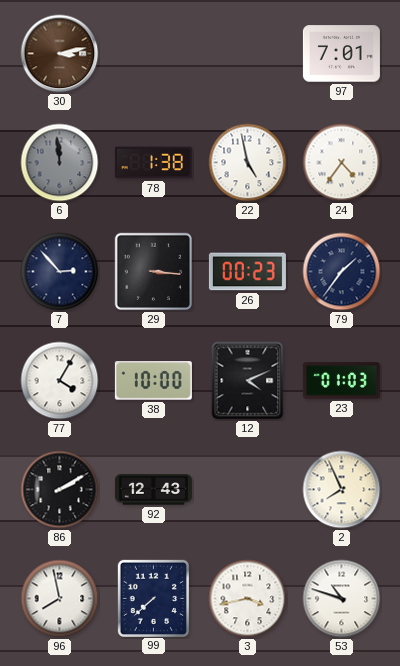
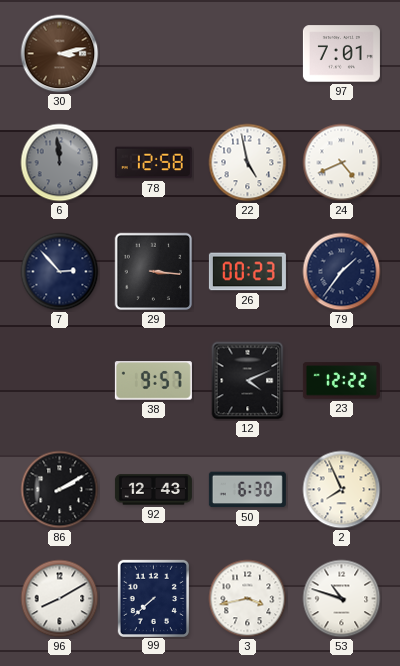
78: 1:38 -> 12:58
24: 4:36 -> 4:41
77: 4:05 -> none
38: 10:00 -> 9:57
23: 01:03 -> 12:22
50: none -> 6:30
96: 7:58 -> 8:10
